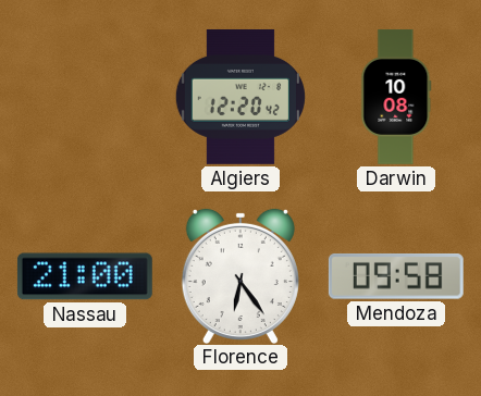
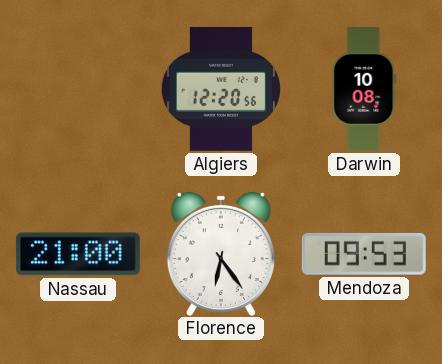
Algiers: 12:20:42 -> 12:20:56
Mendoza: 09:58 -> 09:53
